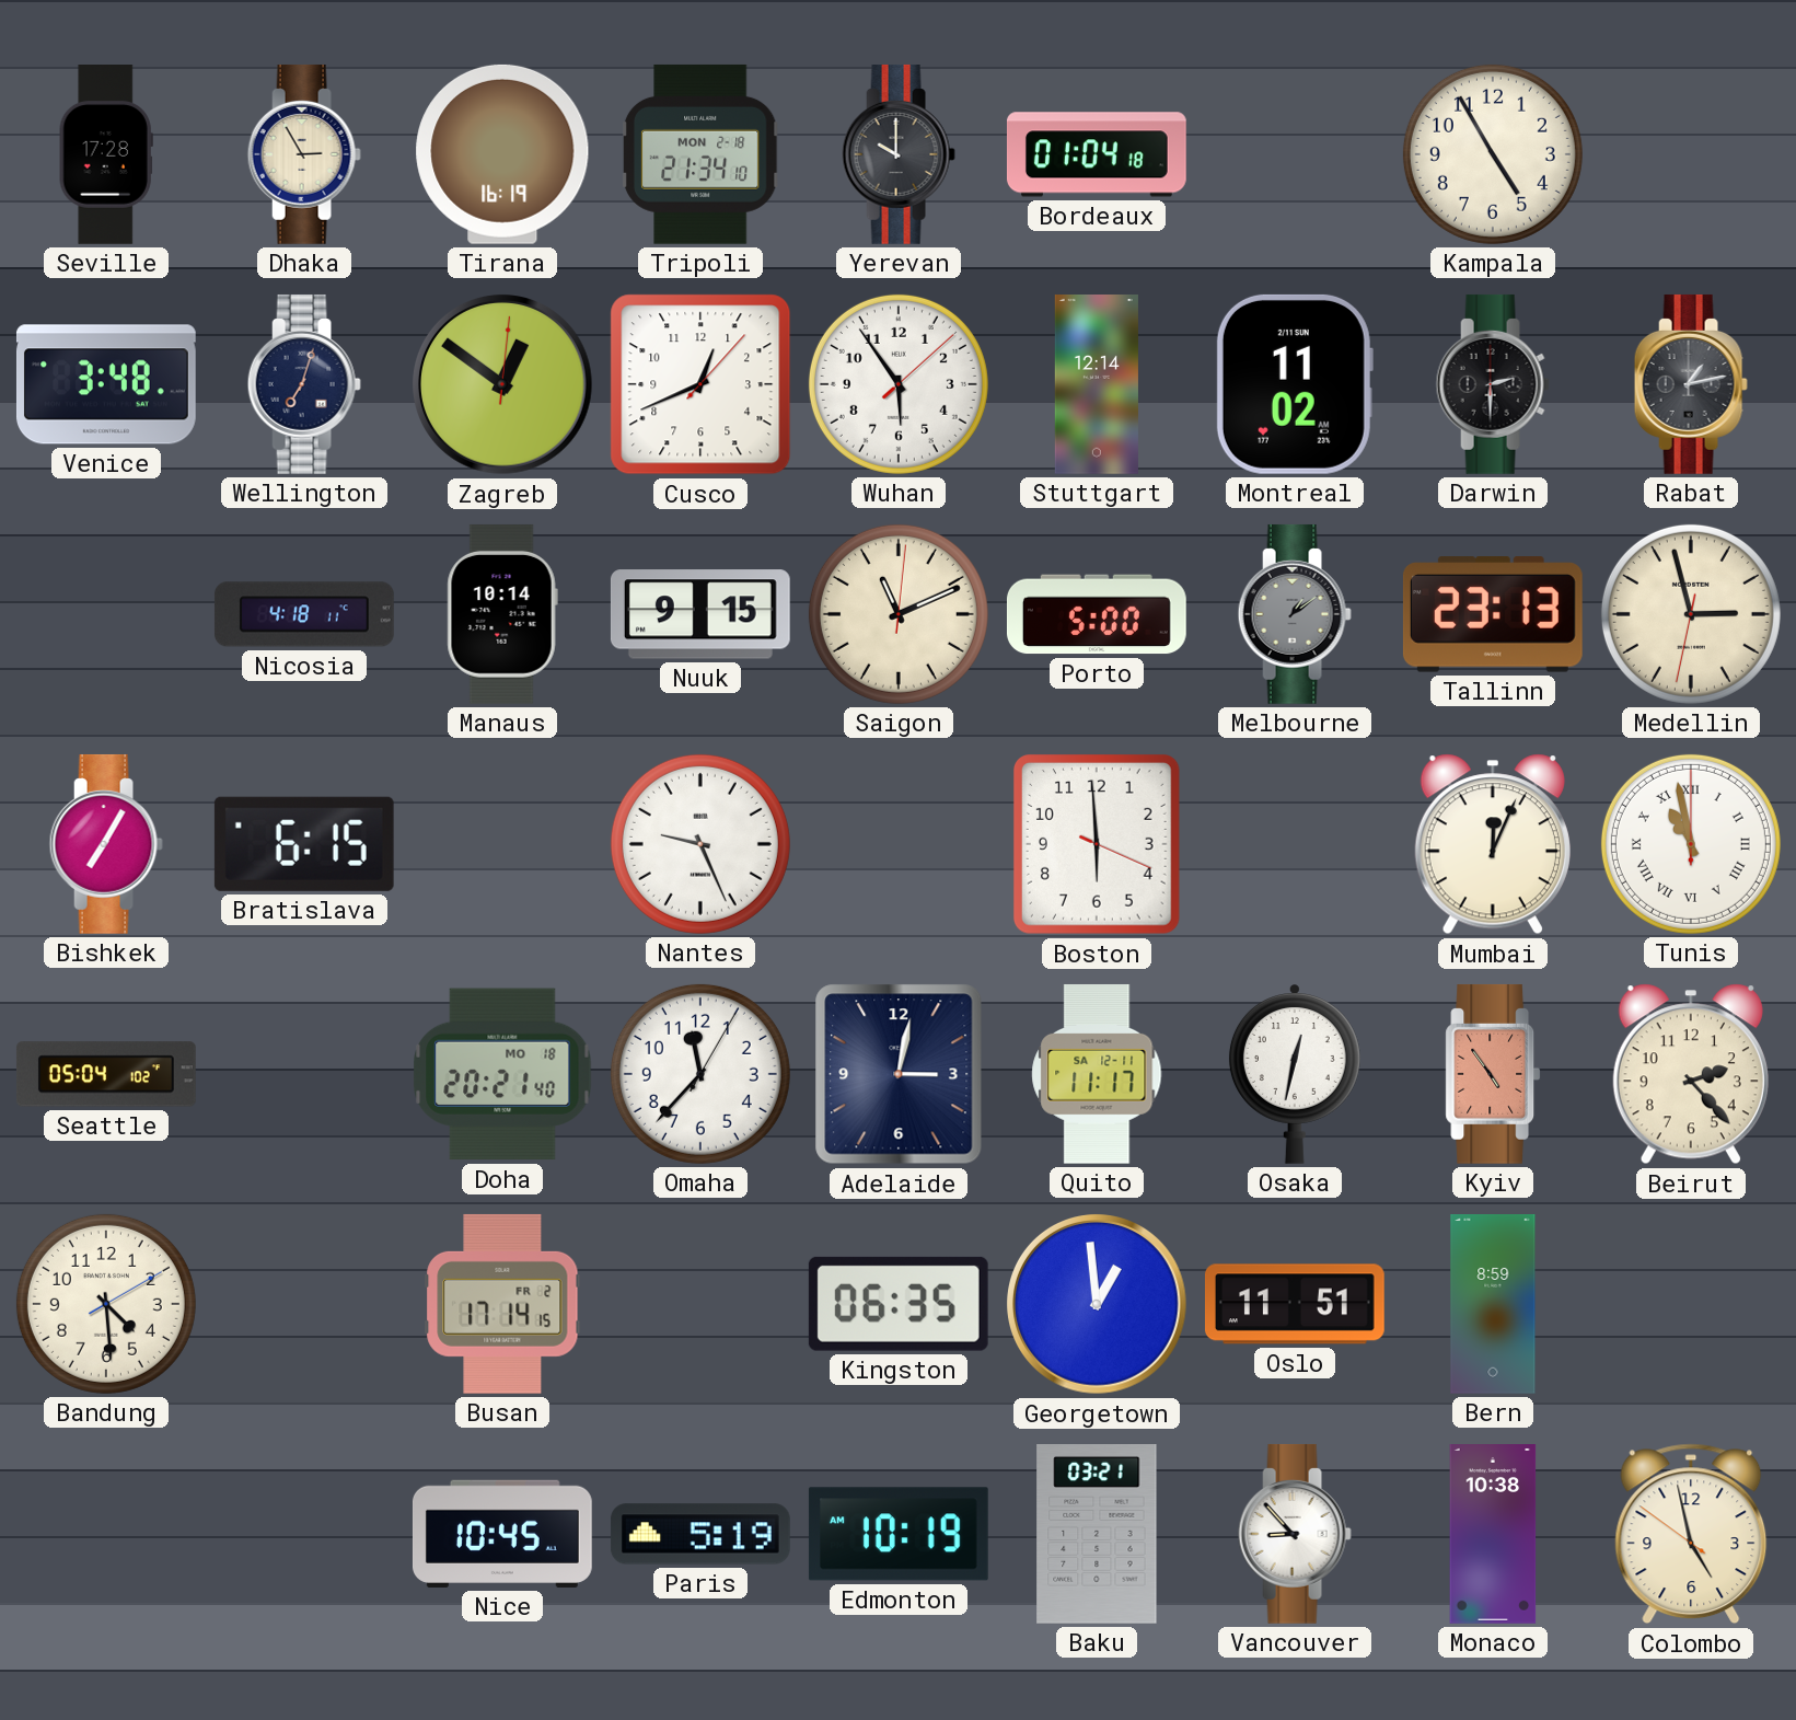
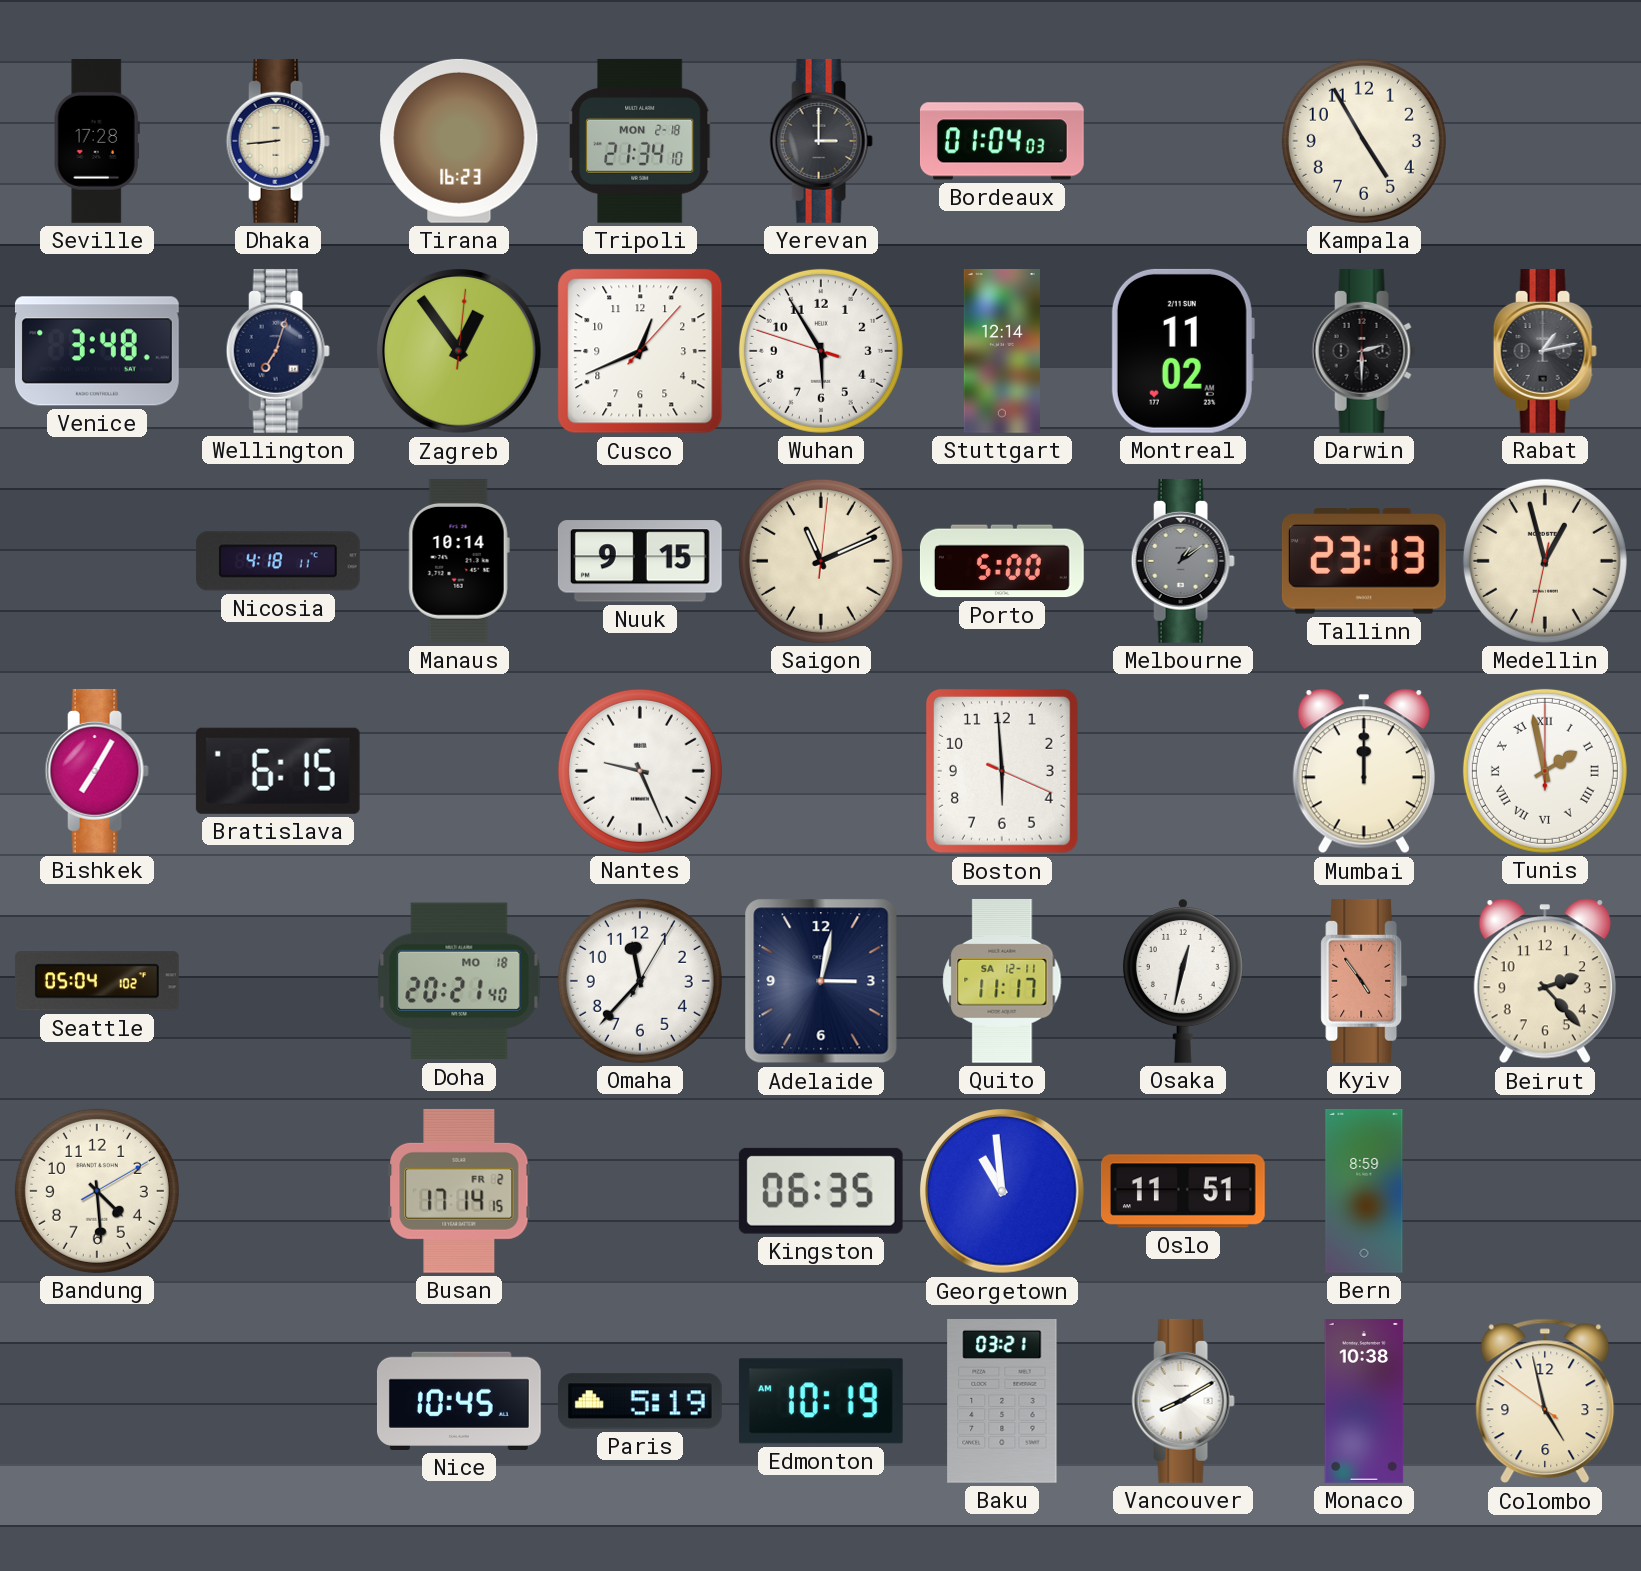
Dhaka: 2:55 -> 8:44
Tirana: 16:19 -> 16:23
Yerevan: 10:00 -> 3:00
Bordeaux: 01:04:18 -> 01:04:03
Zagreb: 12:51 -> 12:54
Wuhan: 5:54:08 -> 5:54:48
Medellin: 2:57 -> 12:57
Mumbai: 12:04 -> 12:00
Tunis: 10:58 -> 1:58
Georgetown: 12:59 -> 10:59
Vancouver: 8:53 -> 8:10
